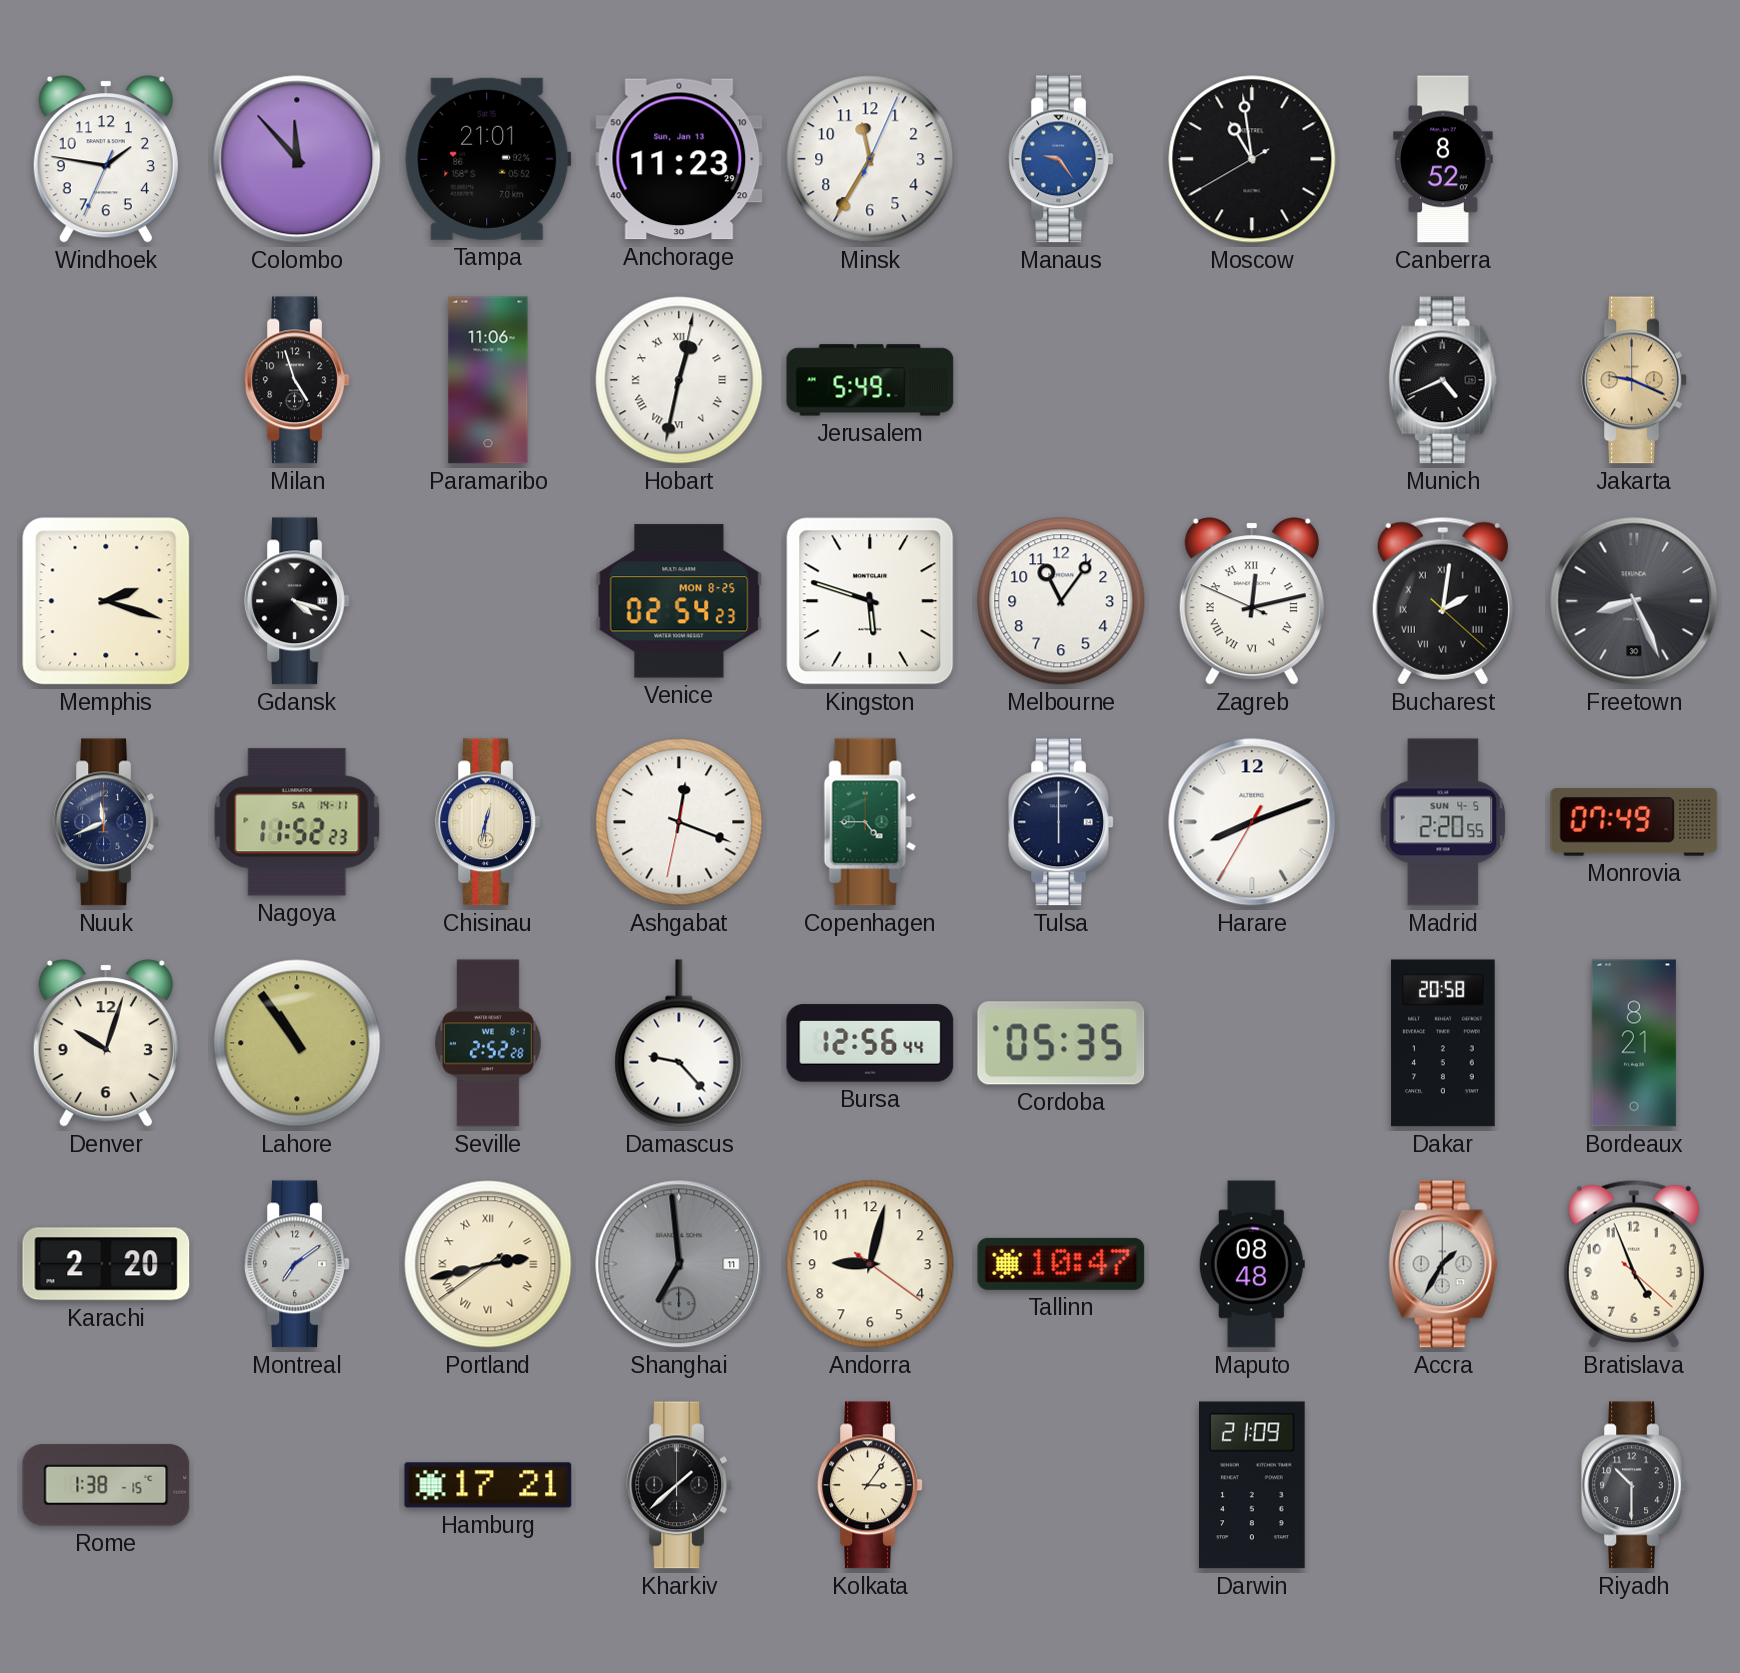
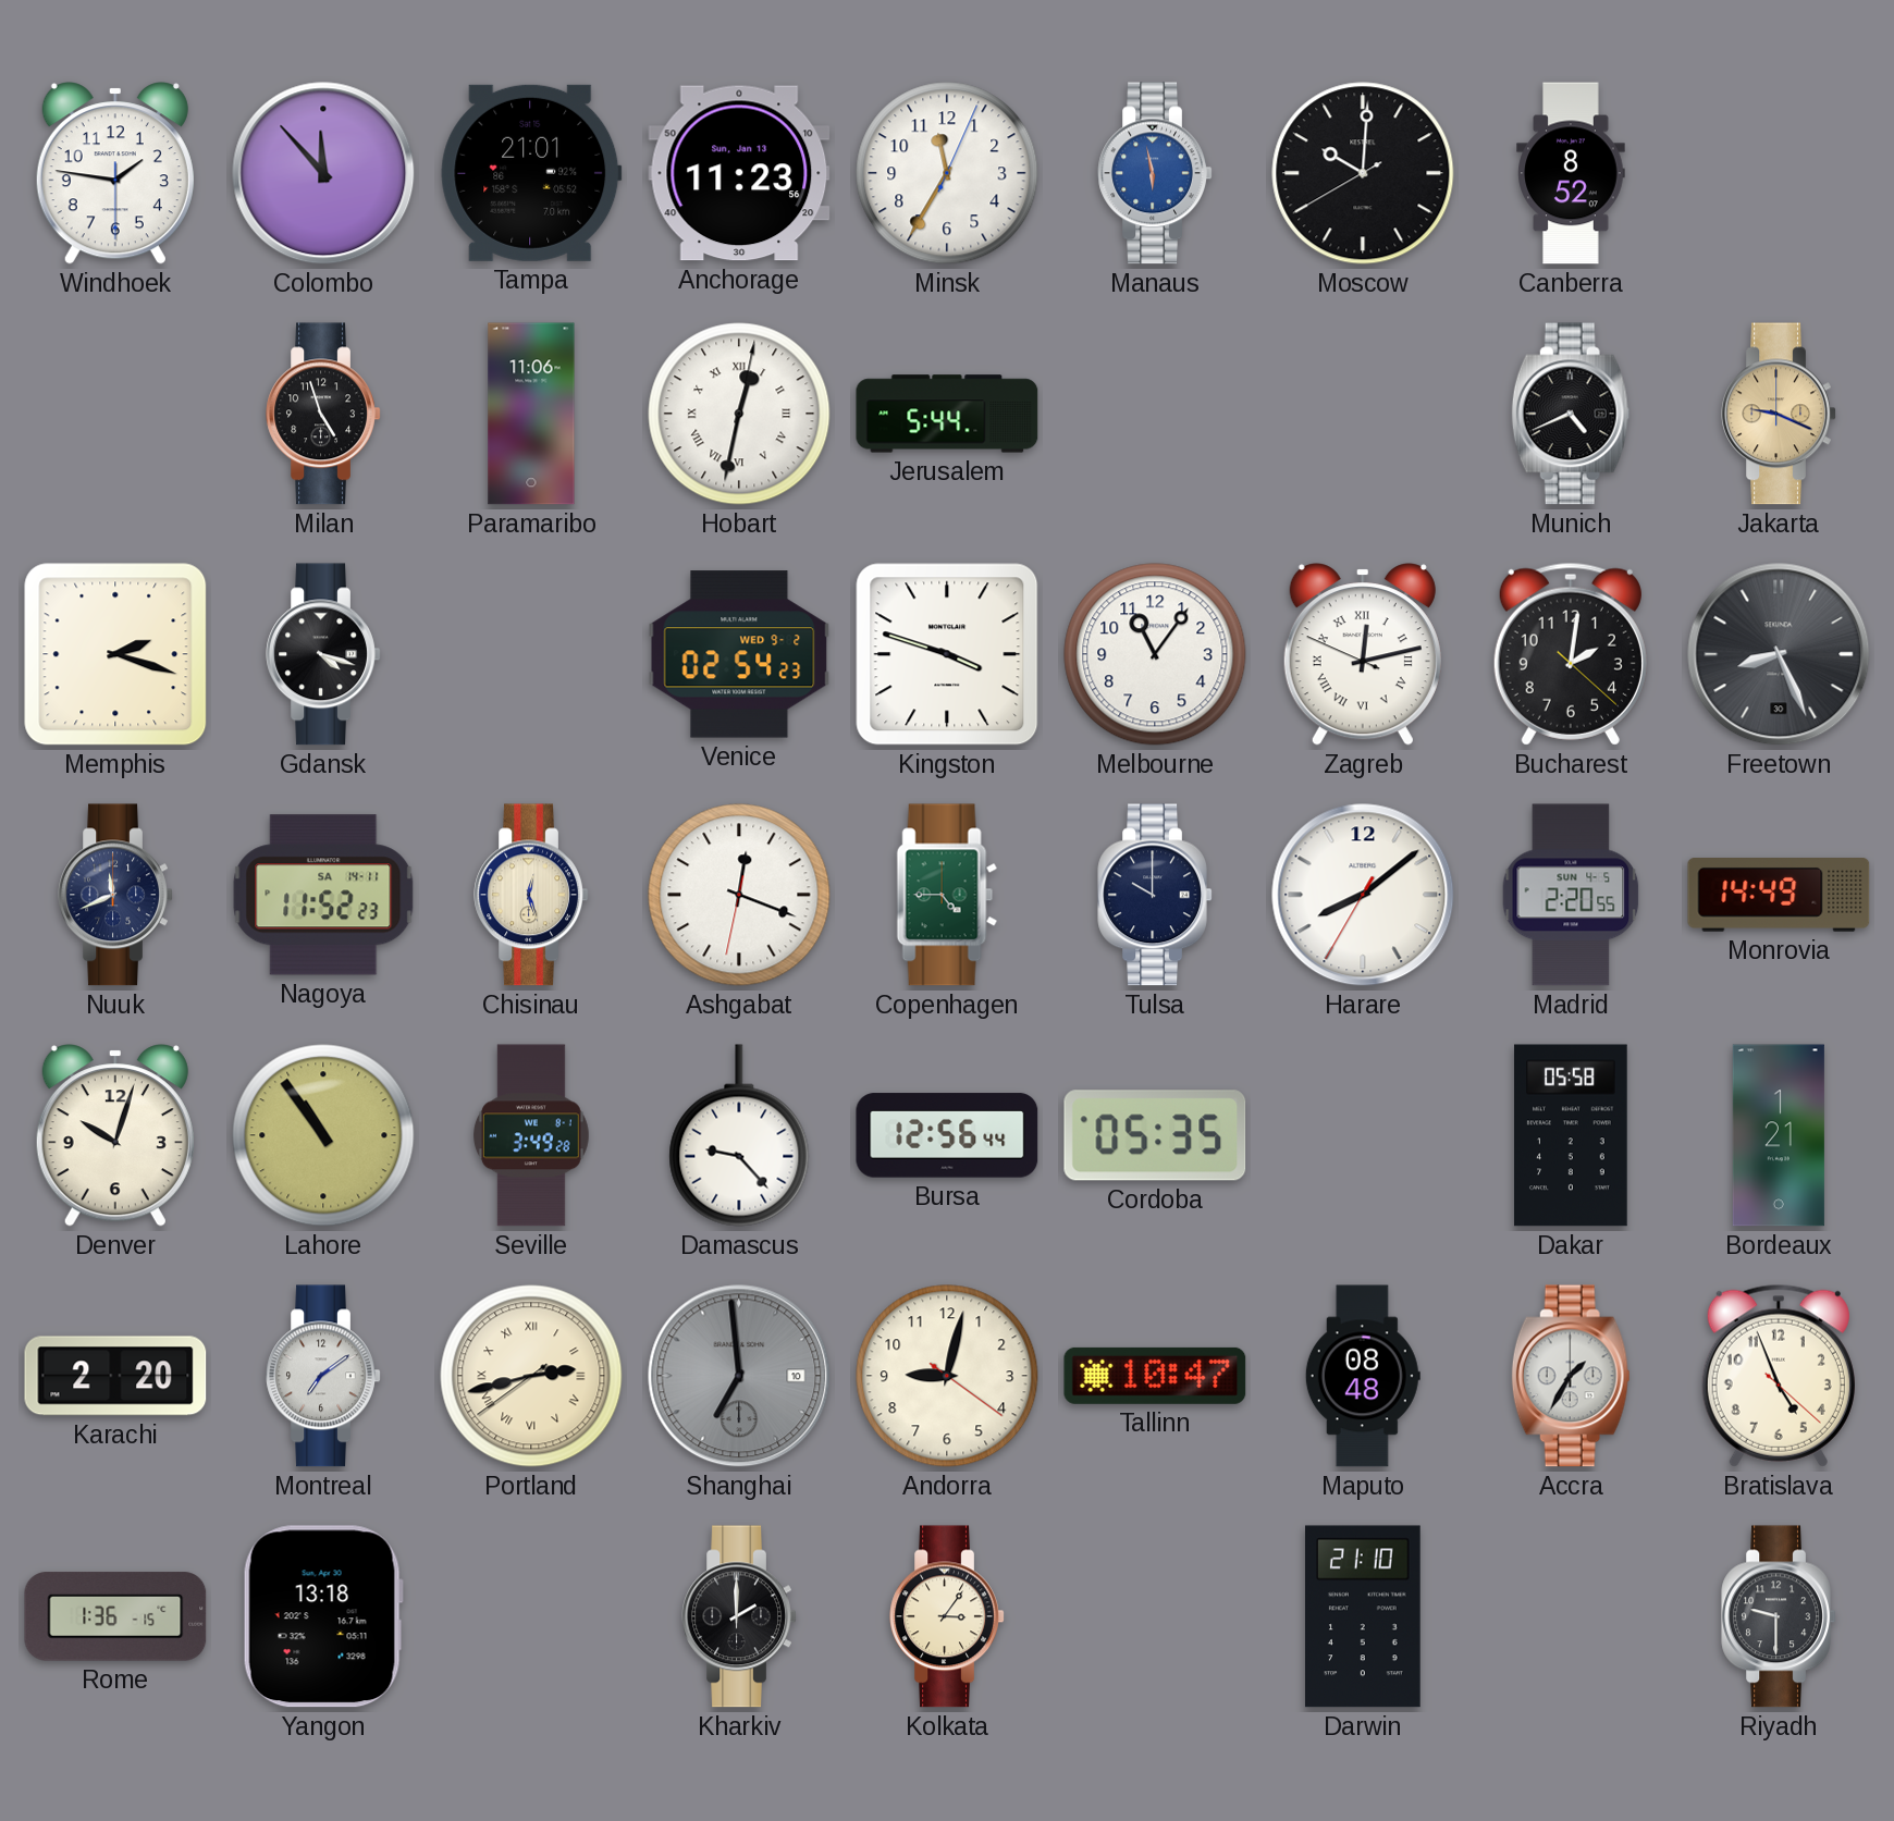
Windhoek: 1:46:34 -> 1:46:30
Anchorage: 11:23:29 -> 11:23:56
Manaus: 9:24 -> 5:58
Moscow: 10:58 -> 10:00
Jerusalem: 5:49 -> 5:44
Venice date: MON 8-25 -> WED 9-2
Kingston: 5:48 -> 3:48
Bucharest numerals: Roman -> Arabic
Chisinau: 12:32 -> 12:27
Tulsa: 6:00 -> 10:00
Harare: 8:11 -> 8:08
Monrovia: 07:49 -> 14:49
Seville: 2:52 -> 3:49
Dakar: 20:58 -> 05:58
Bordeaux: 8:21 -> 1:21
Shanghai date: 11 -> 10
Rome: 1:38 -> 1:36
Yangon: none -> 13:18
Hamburg: 17:21 -> none
Kharkiv: 1:38 -> 2:00
Darwin: 21:09 -> 21:10
Riyadh: 10:30 -> 9:30
